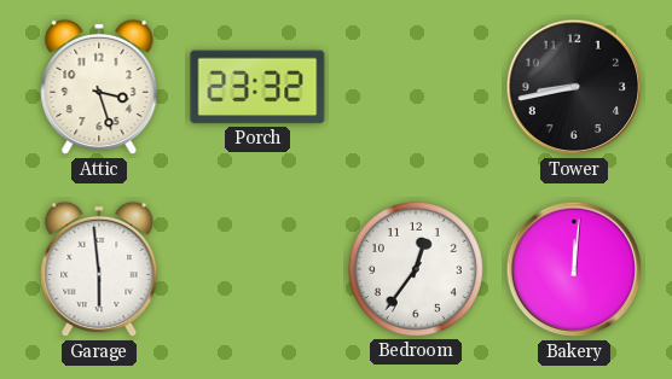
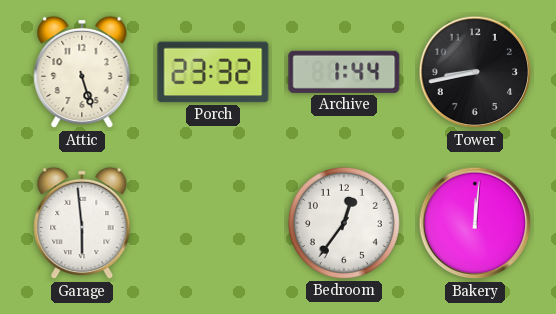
Attic: 3:27 -> 5:27
Archive: none -> 1:44
